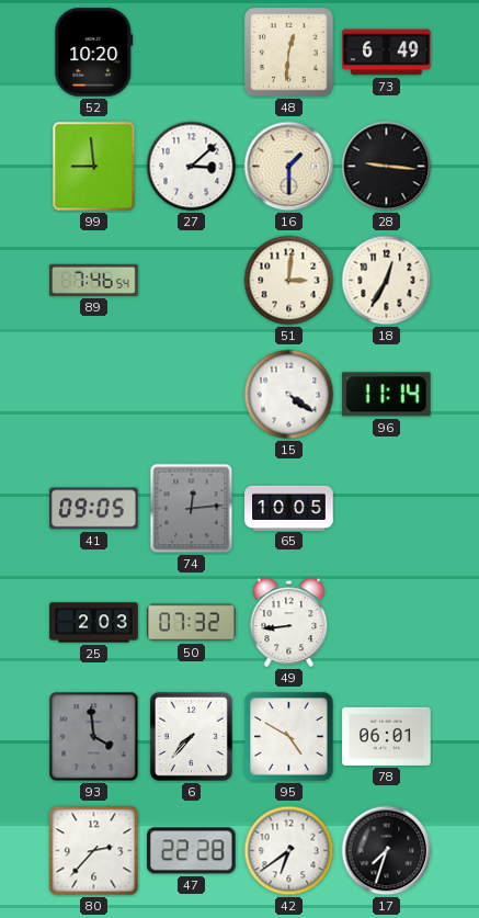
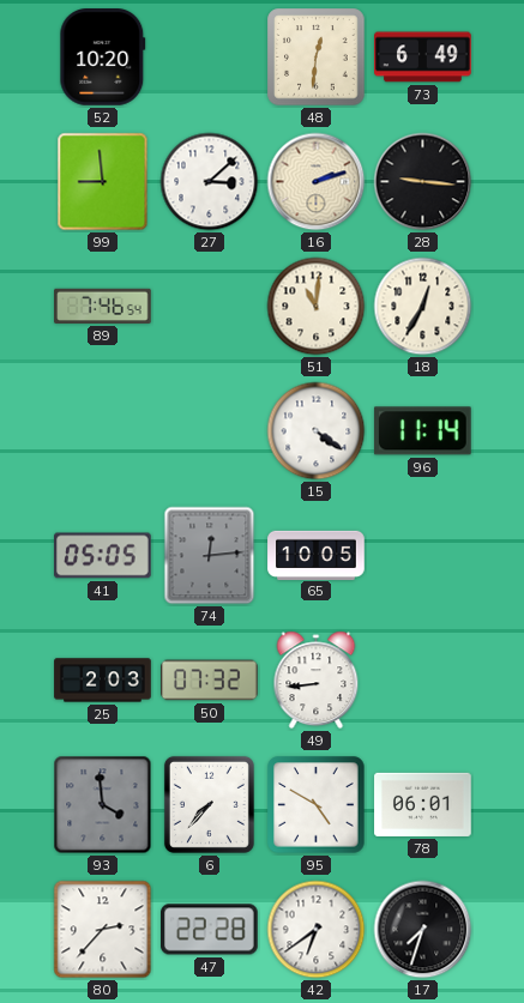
16: 1:30 -> 2:12
51: 3:01 -> 11:01
41: 09:05 -> 05:05
